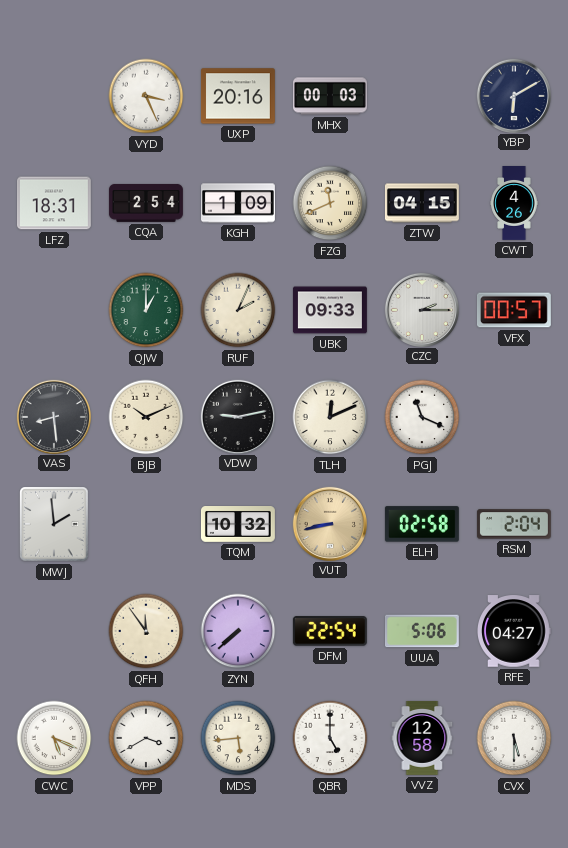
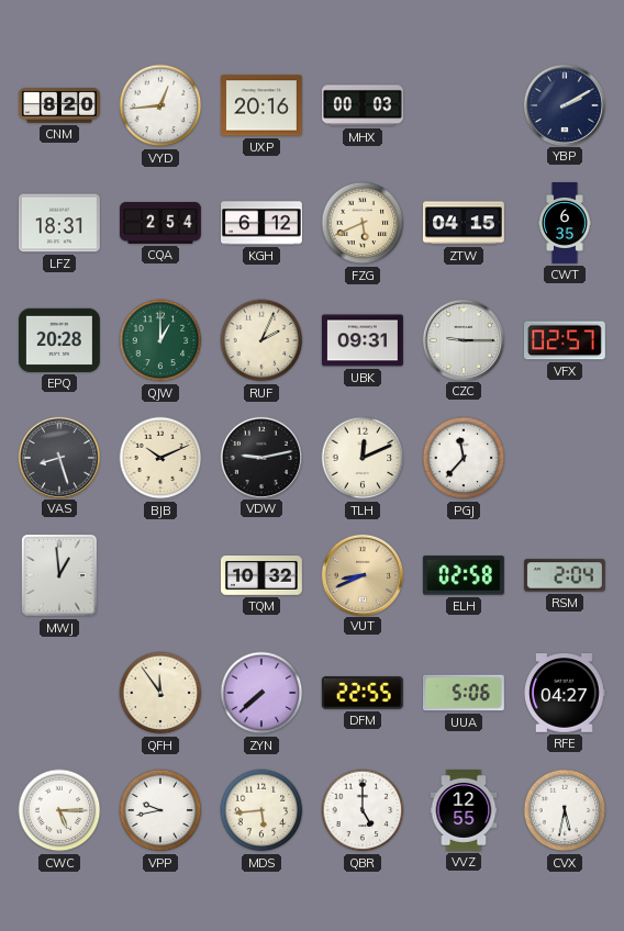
CNM: none -> 8:20
VYD: 3:26 -> 12:44
YBP: 6:10 -> 2:10
KGH: 1:09 -> 6:12
FZG: 11:41 -> 5:41
CWT: 4:26 -> 6:35
EPQ: none -> 20:28
UBK: 09:33 -> 09:31
CZC: 2:15 -> 9:15
VFX: 00:57 -> 02:57
VAS: 8:29 -> 8:27
PGJ: 11:19 -> 11:37
MWJ: 1:59 -> 12:59
VUT: 8:43 -> 8:41
DFM: 22:54 -> 22:55
CWC: 5:19 -> 5:15
VPP: 3:40 -> 9:43
VVZ: 12:58 -> 12:55
CVX: 5:30 -> 5:32
